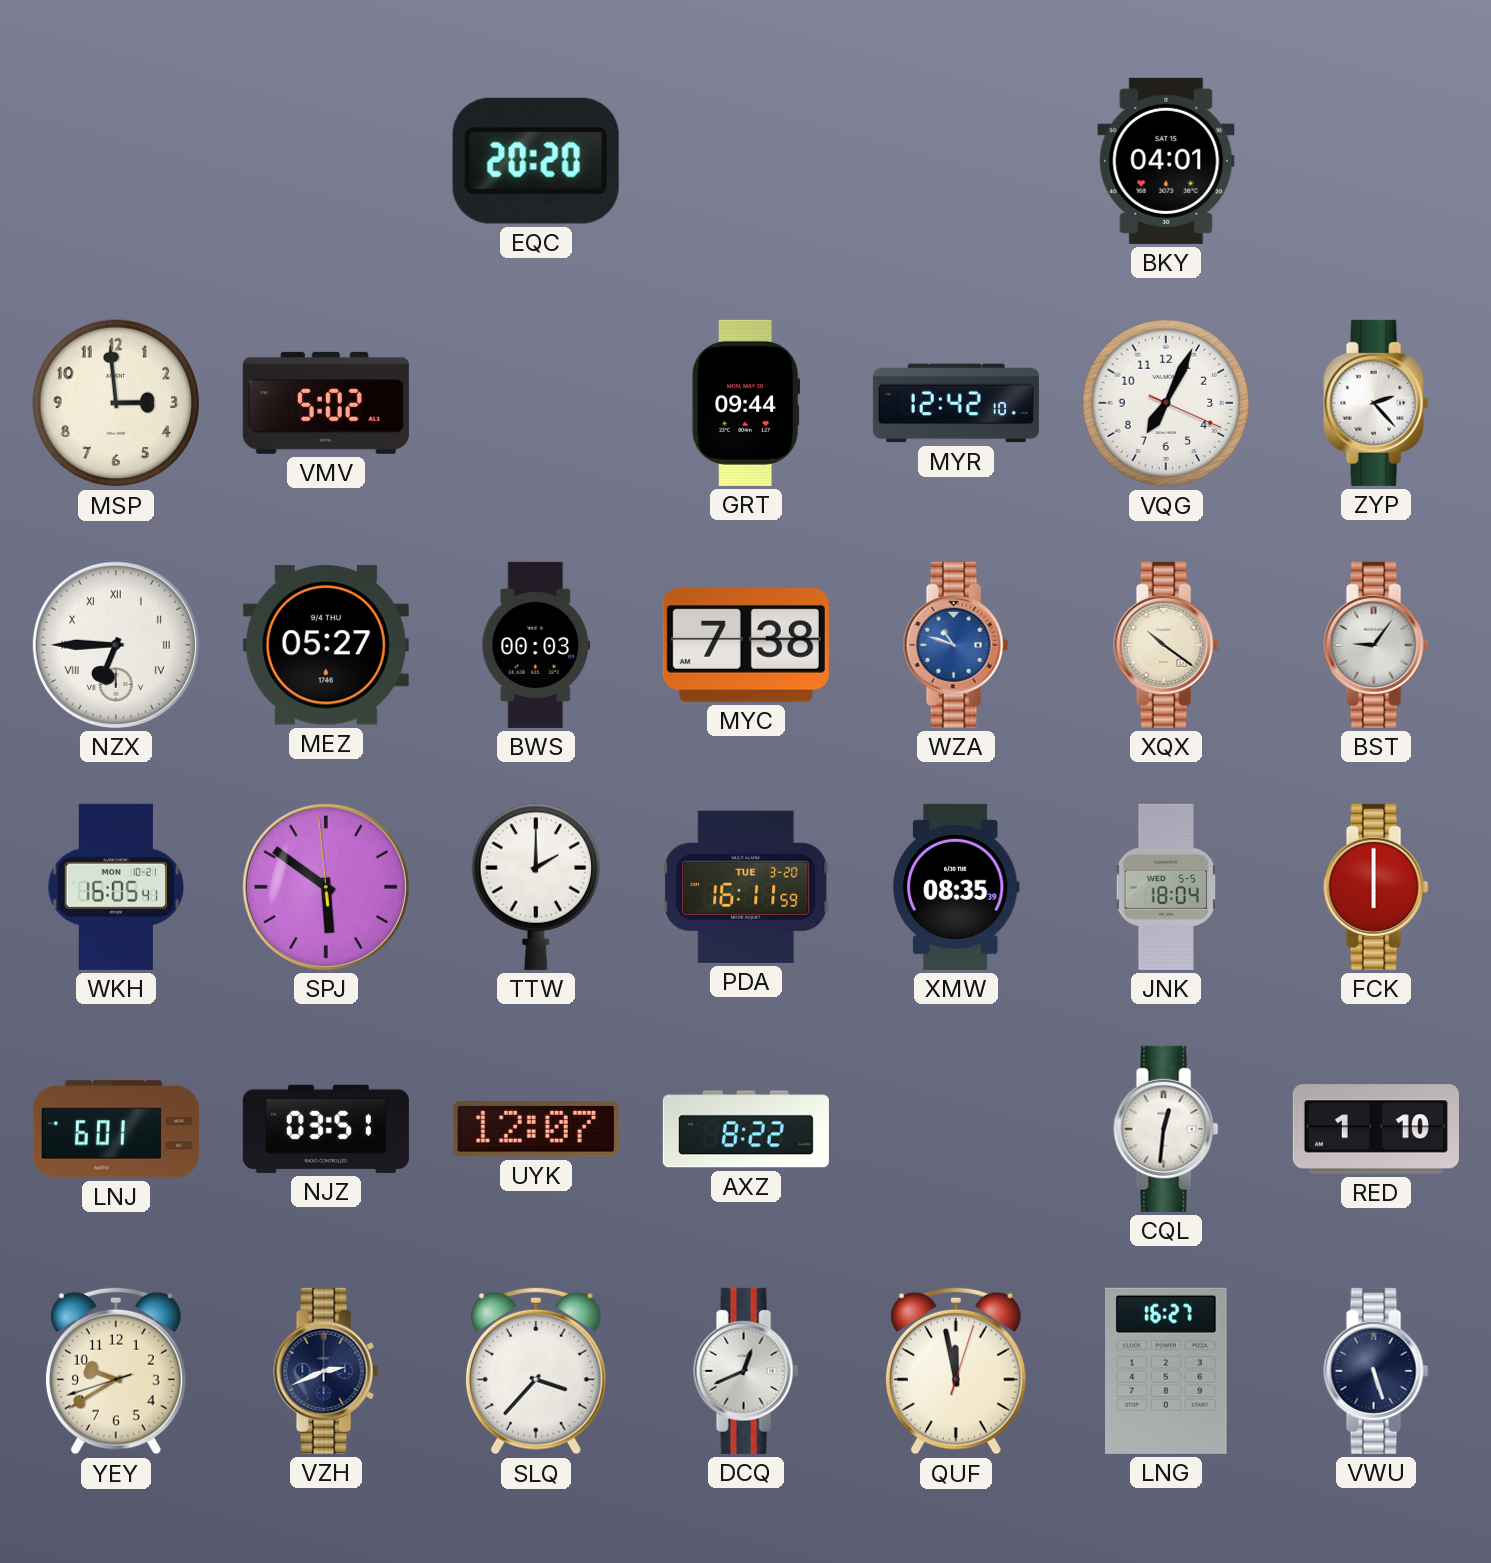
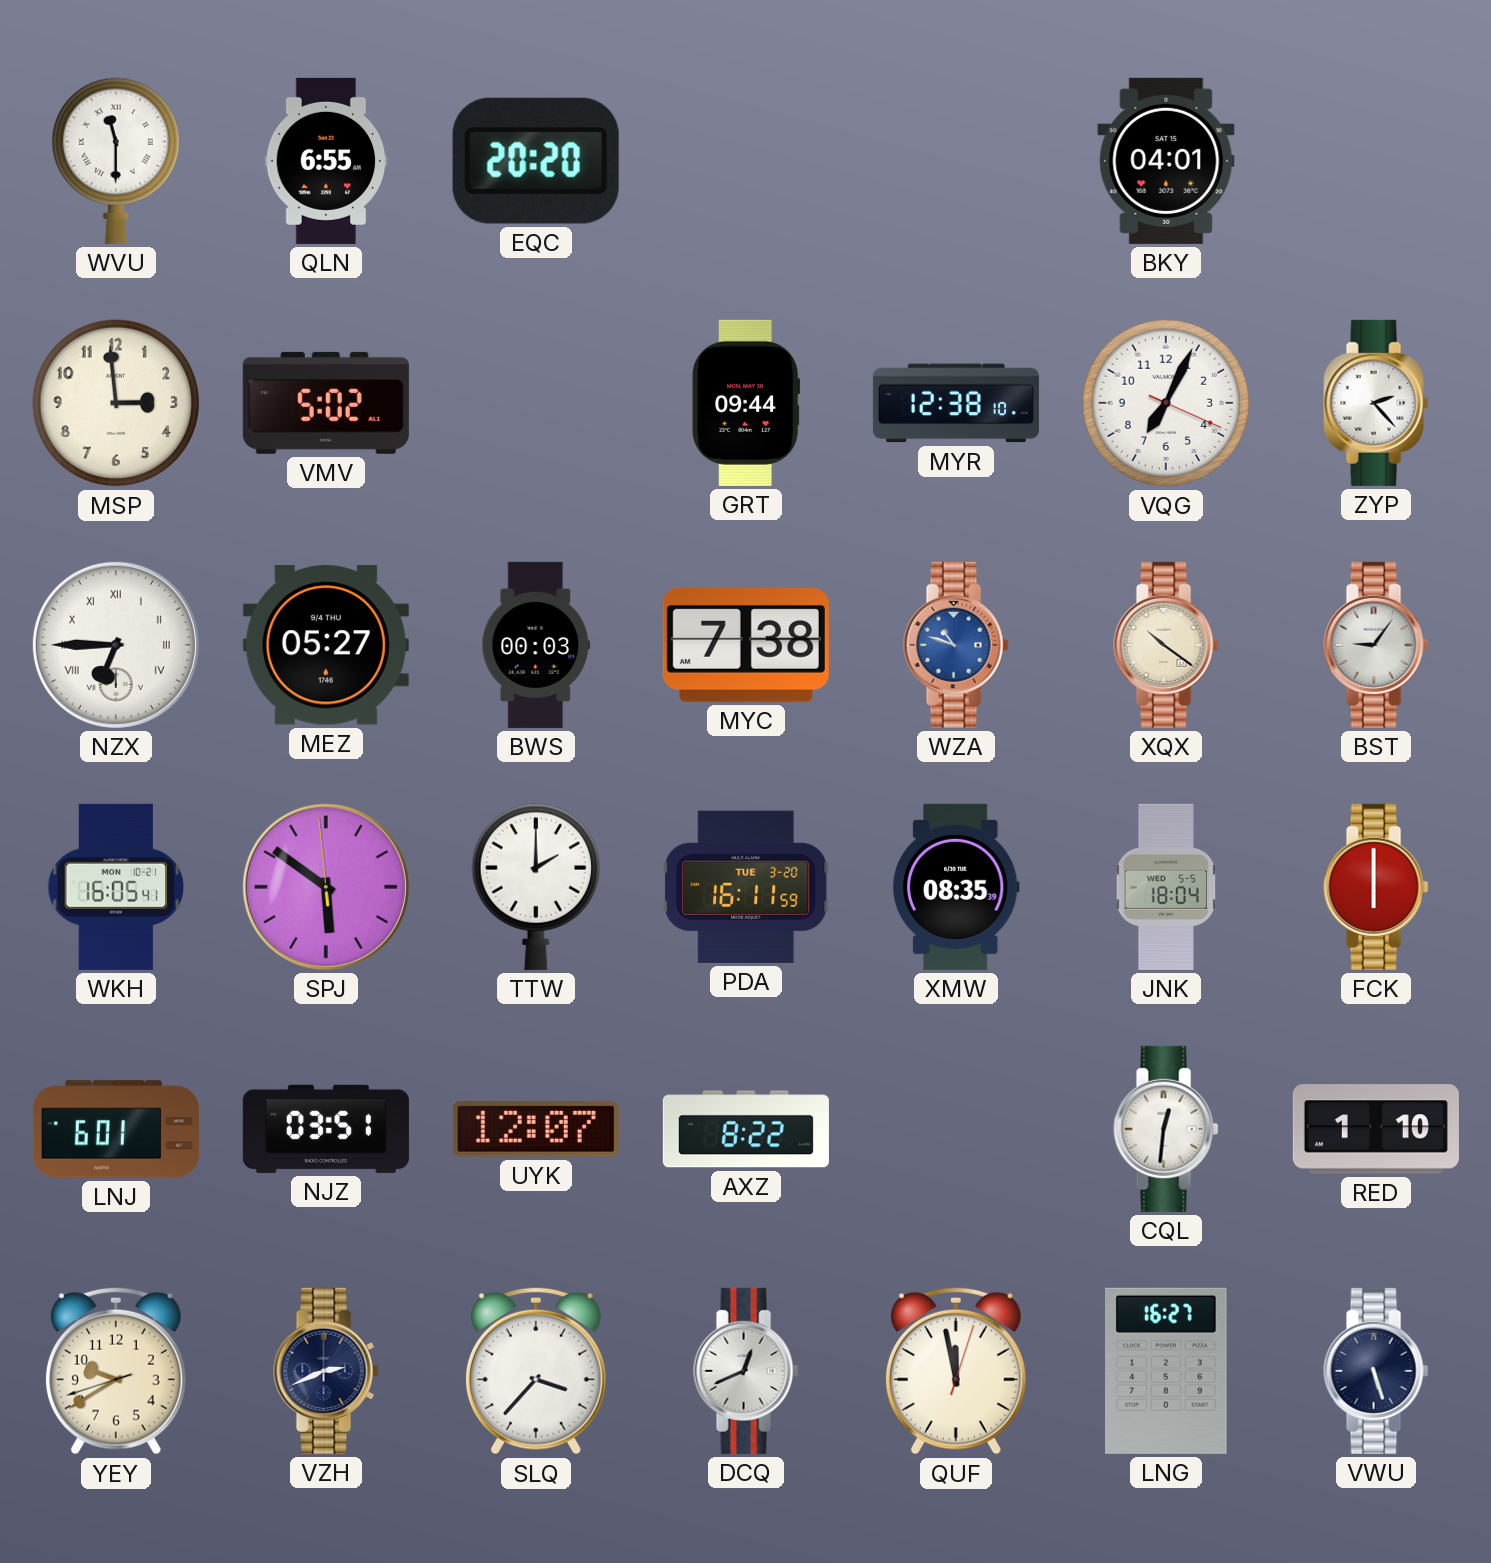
WVU: none -> 11:30
QLN: none -> 6:55
MYR: 12:42 -> 12:38
